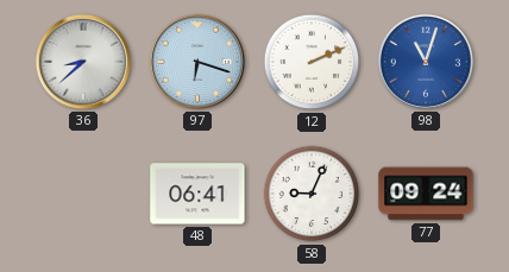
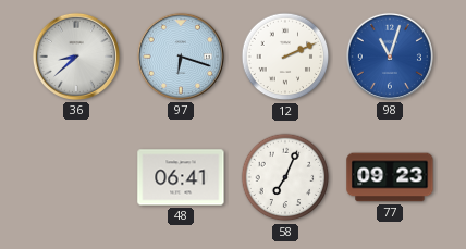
58: 9:04 -> 7:04
77: 09:24 -> 09:23
